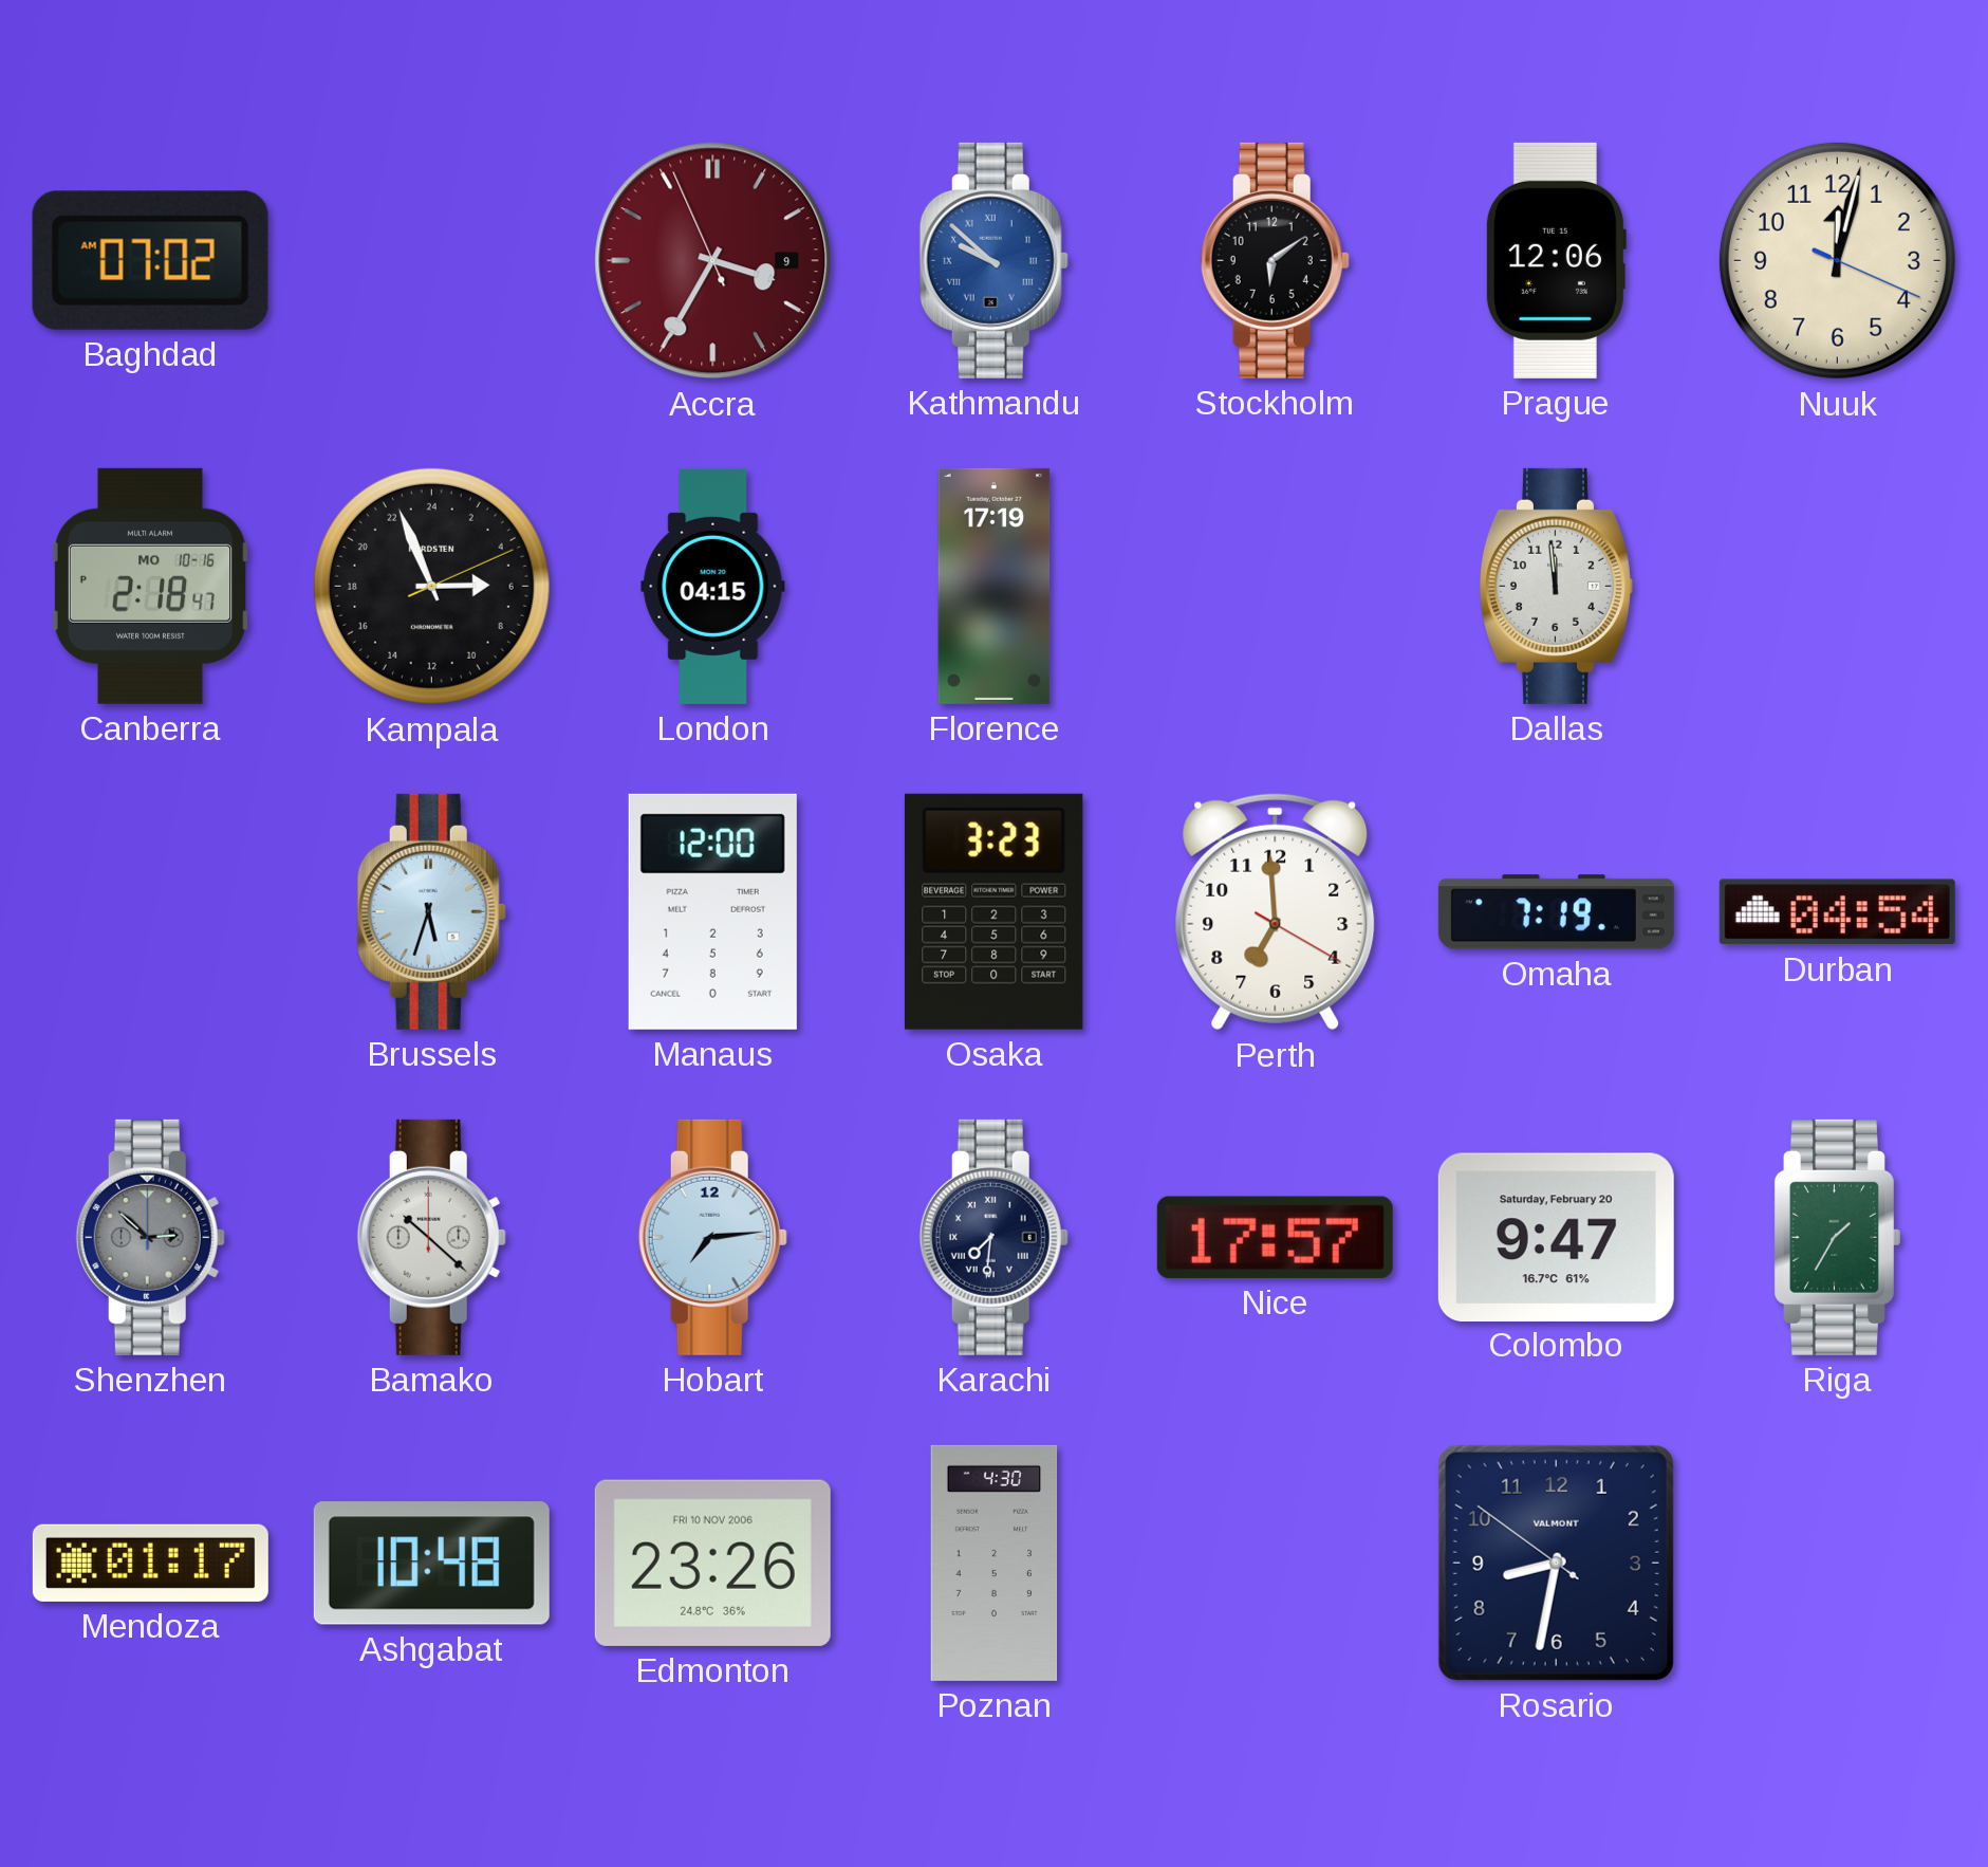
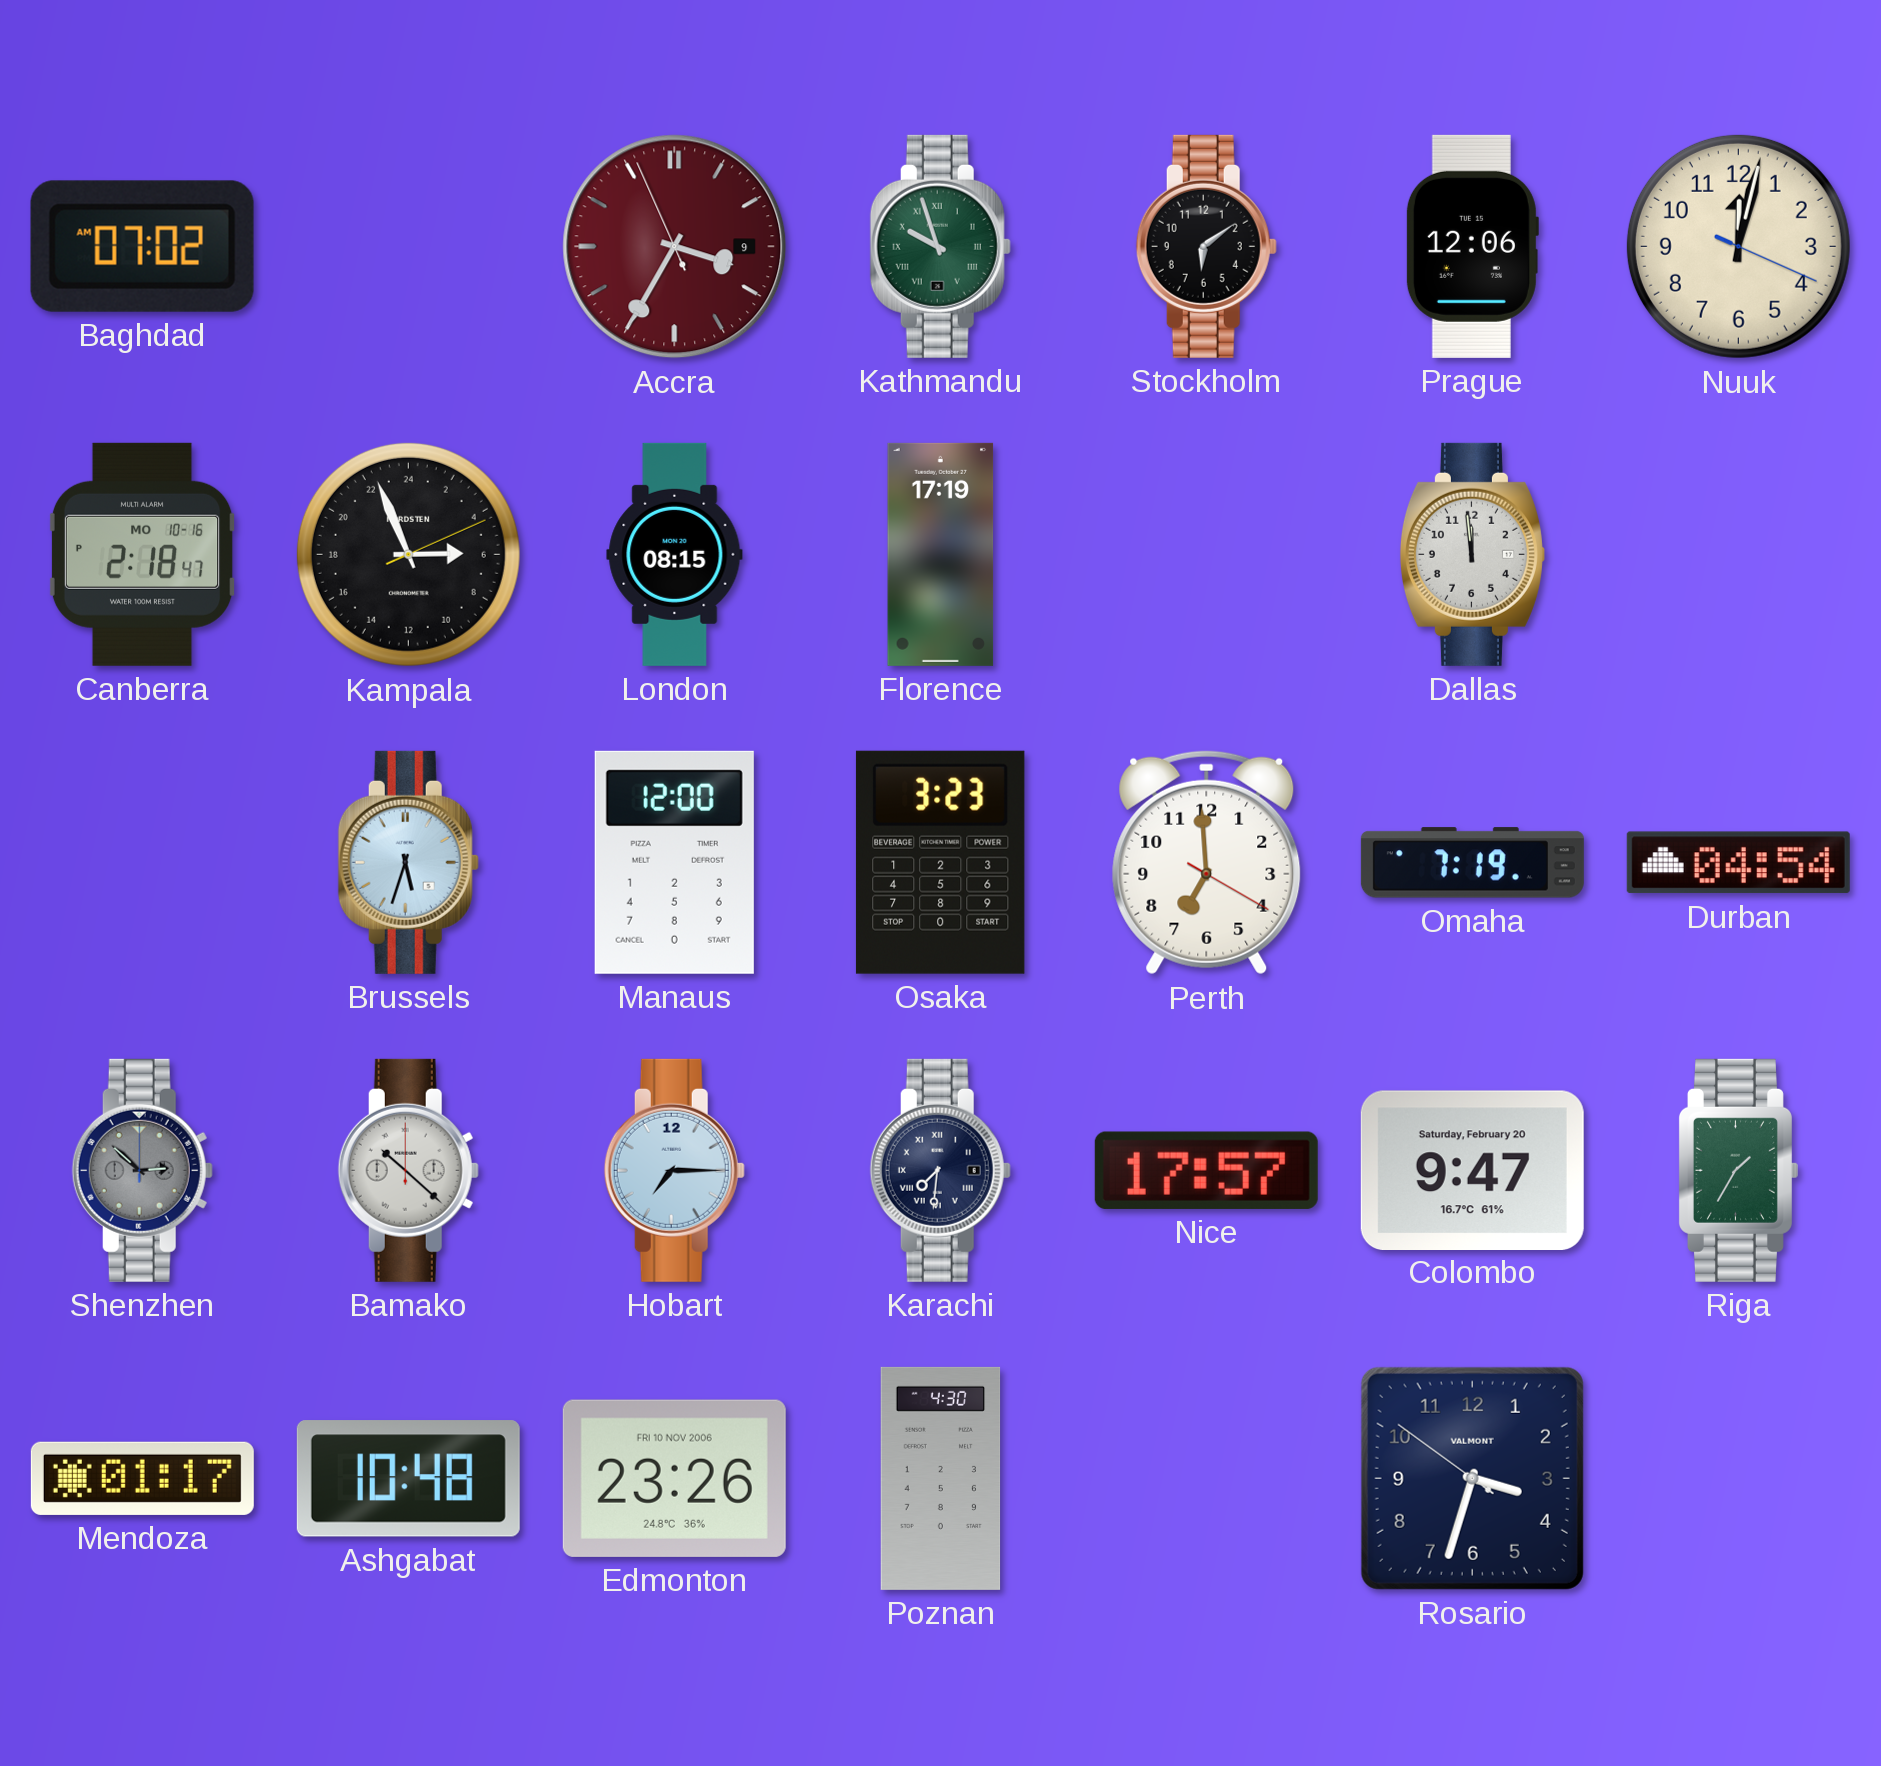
Kathmandu: 9:52 -> 9:57
Kathmandu dial: blue -> green
London: 04:15 -> 08:15
Hobart: 7:14 -> 7:15
Rosario: 8:31 -> 3:32
